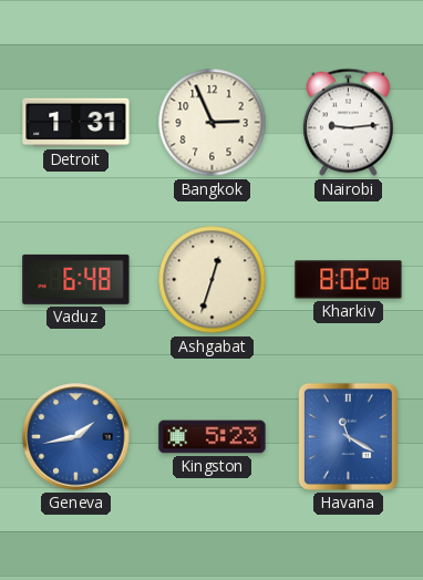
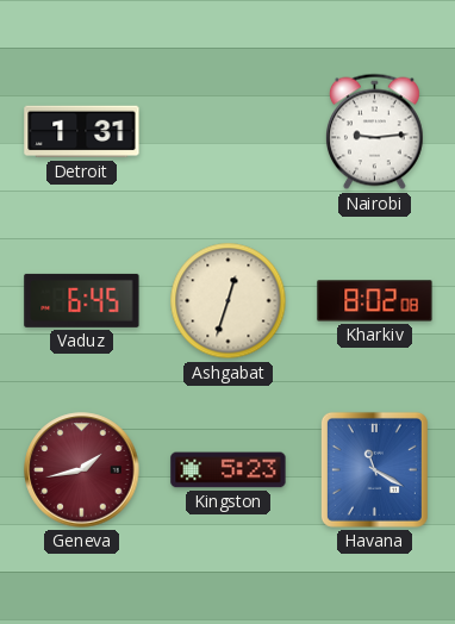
Bangkok: 2:56 -> none
Vaduz: 6:48 -> 6:45
Geneva dial: blue -> burgundy
